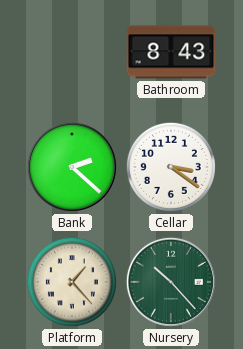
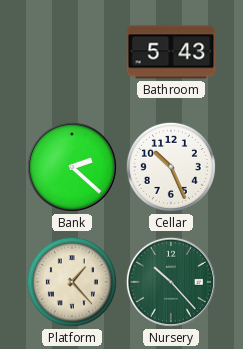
Bathroom: 8:43 -> 5:43
Cellar: 3:21 -> 10:26
